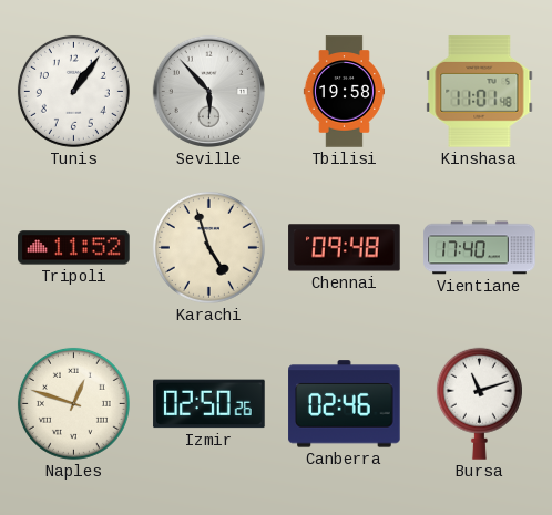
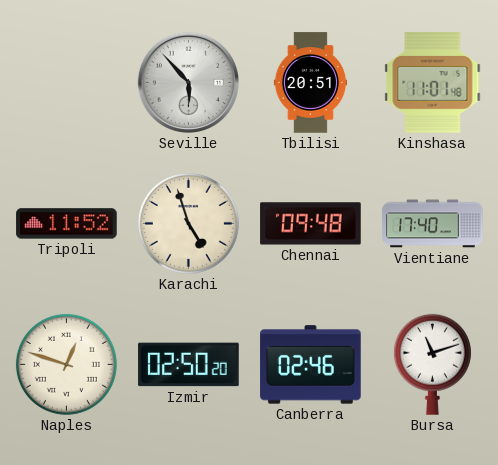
Tunis: 1:06 -> none
Tbilisi: 19:58 -> 20:51
Izmir: 02:50:26 -> 02:50:20
